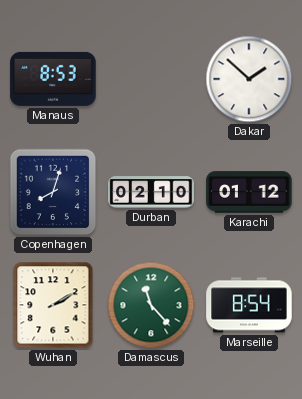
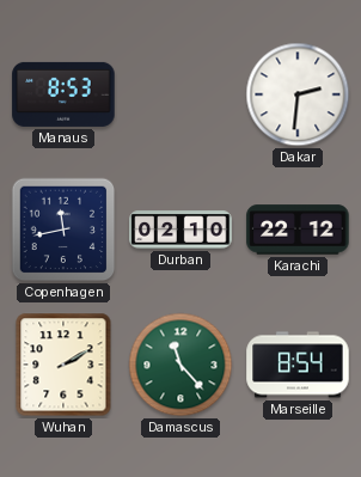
Dakar: 1:52 -> 2:31
Copenhagen: 8:03 -> 11:43
Karachi: 01:12 -> 22:12
